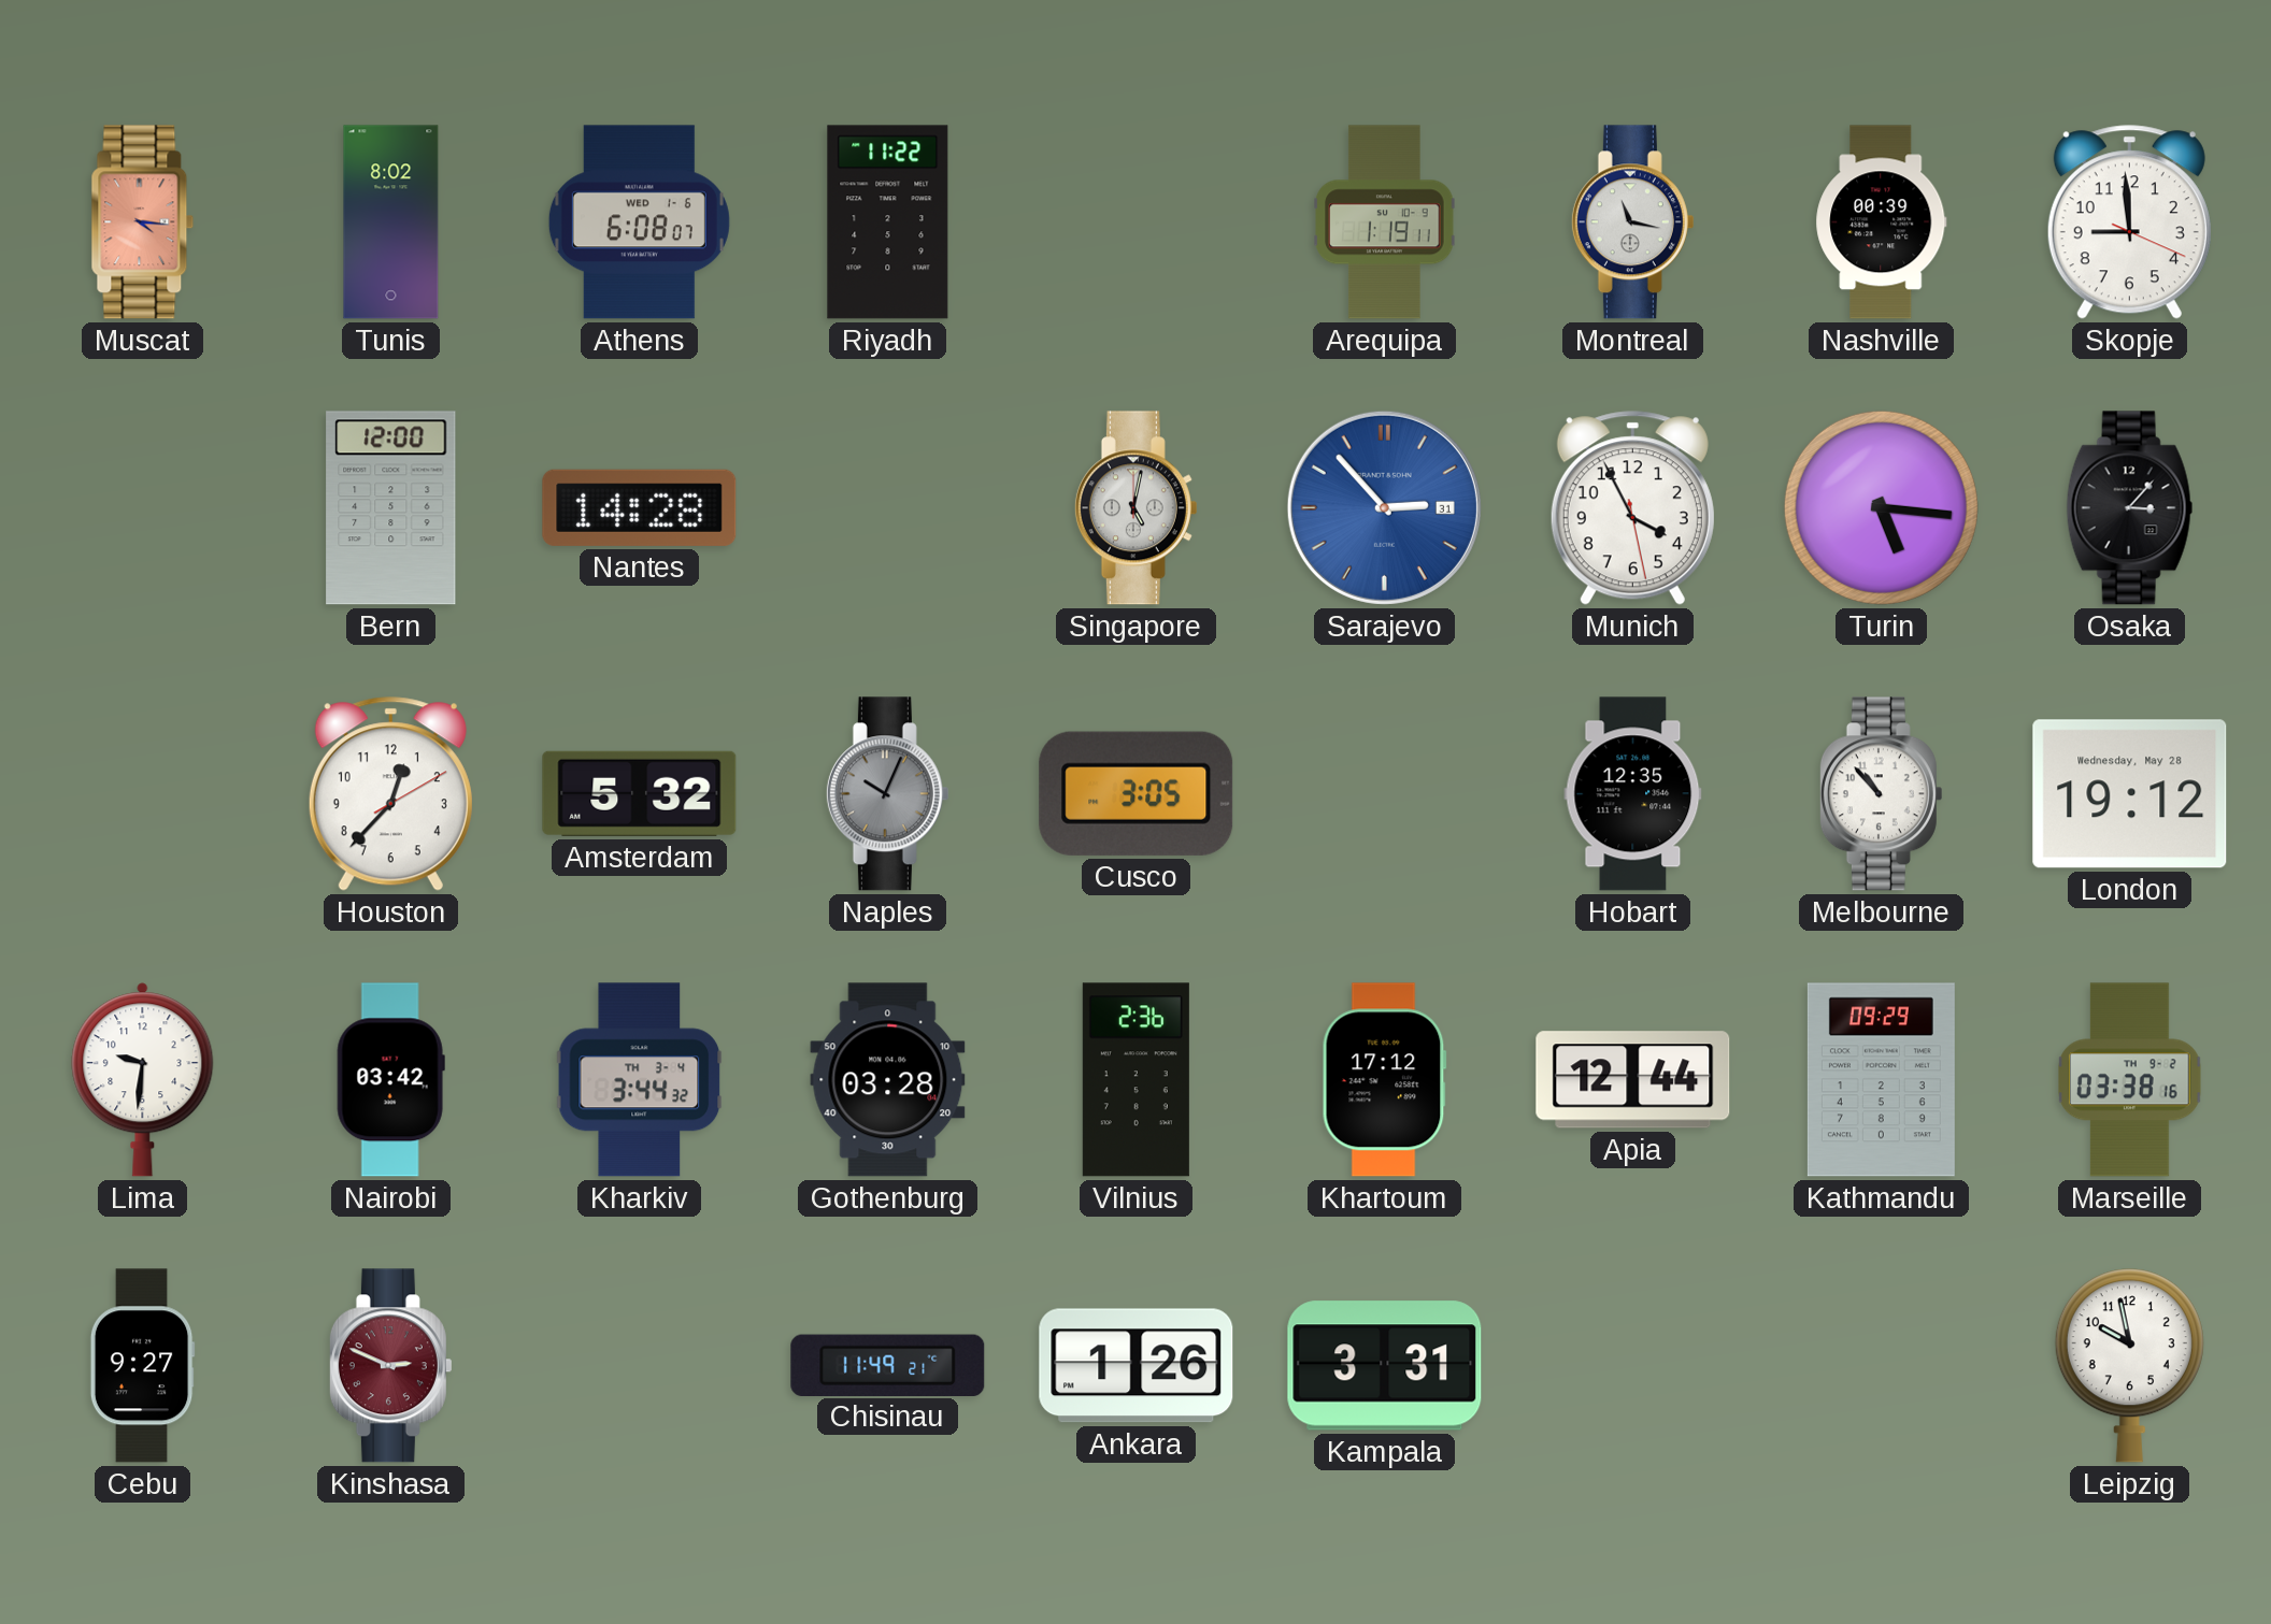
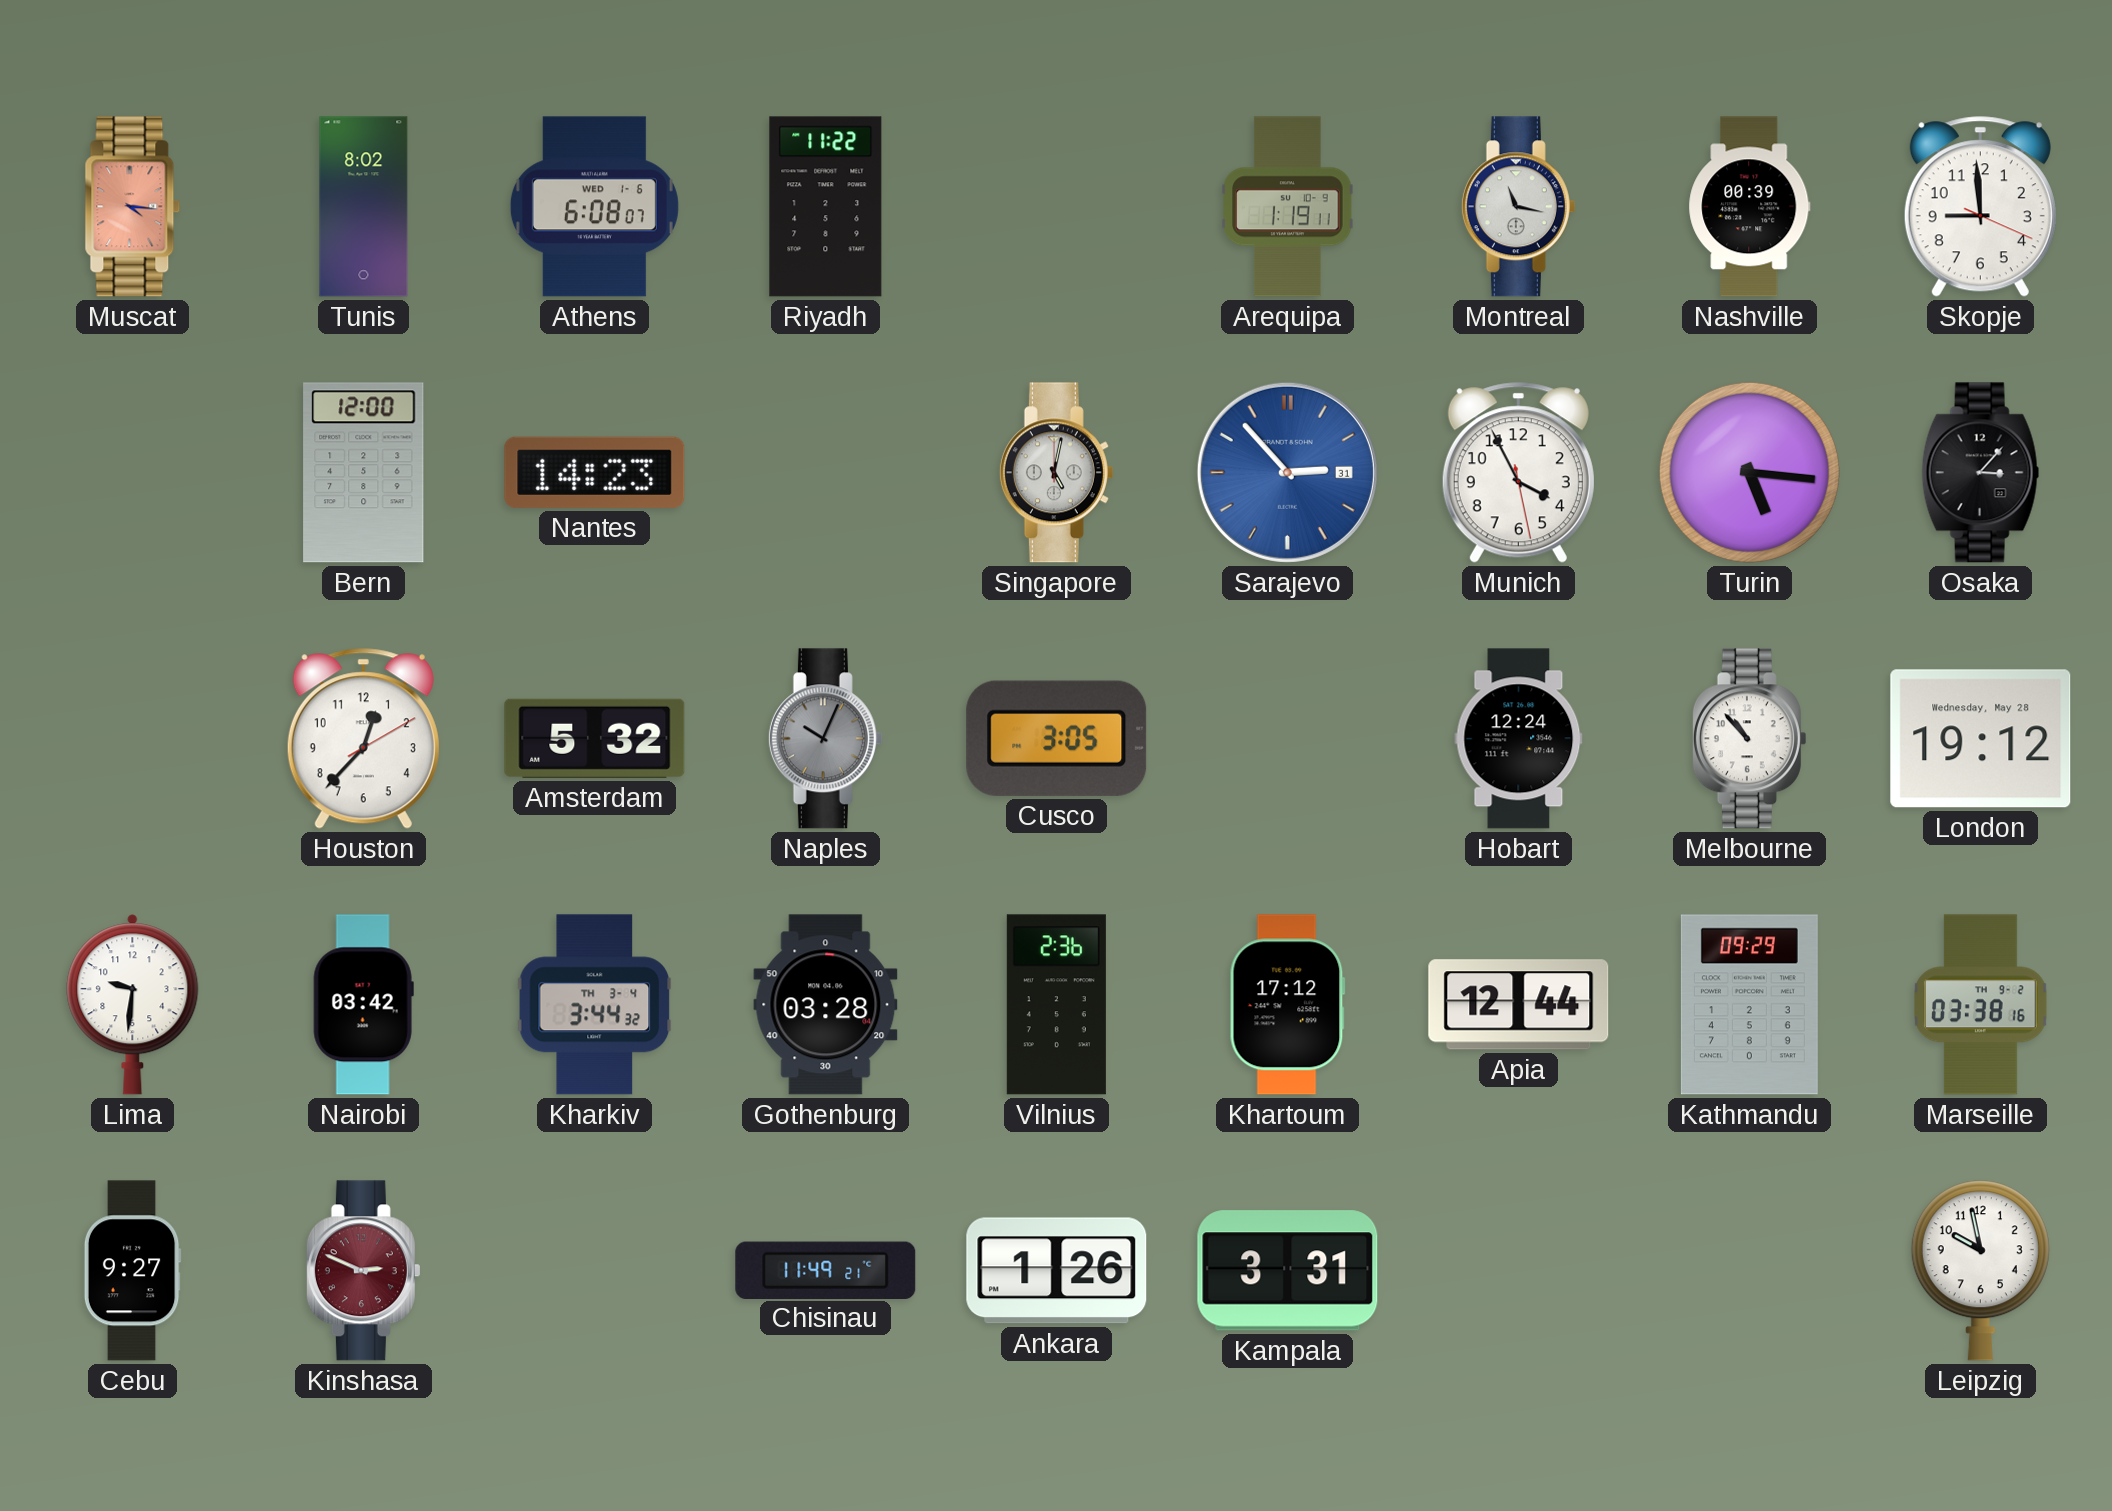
Nantes: 14:28 -> 14:23
Hobart: 12:35 -> 12:24
